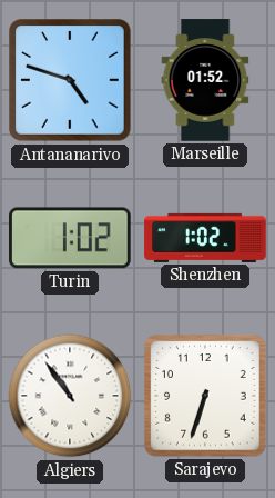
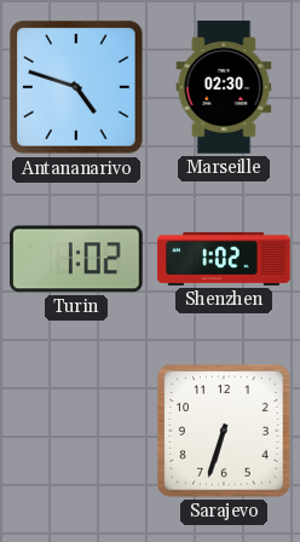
Marseille: 01:52 -> 02:30
Algiers: 10:54 -> none
